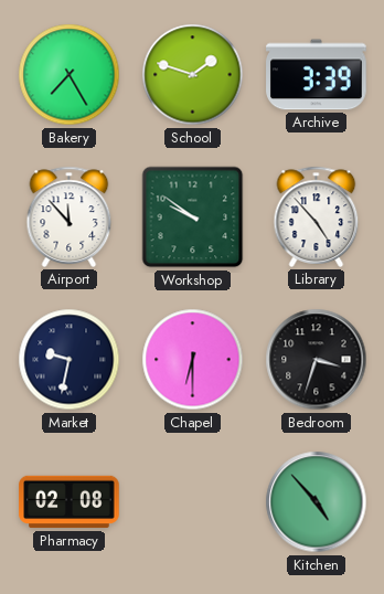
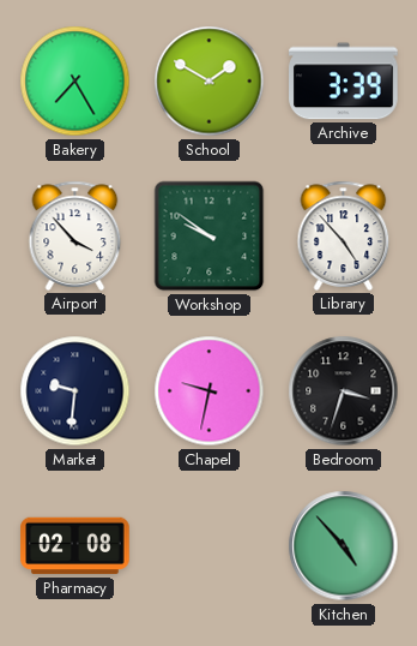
School: 1:48 -> 1:50
Airport: 11:53 -> 3:53
Market: 9:32 -> 9:31
Chapel: 6:30 -> 9:32
